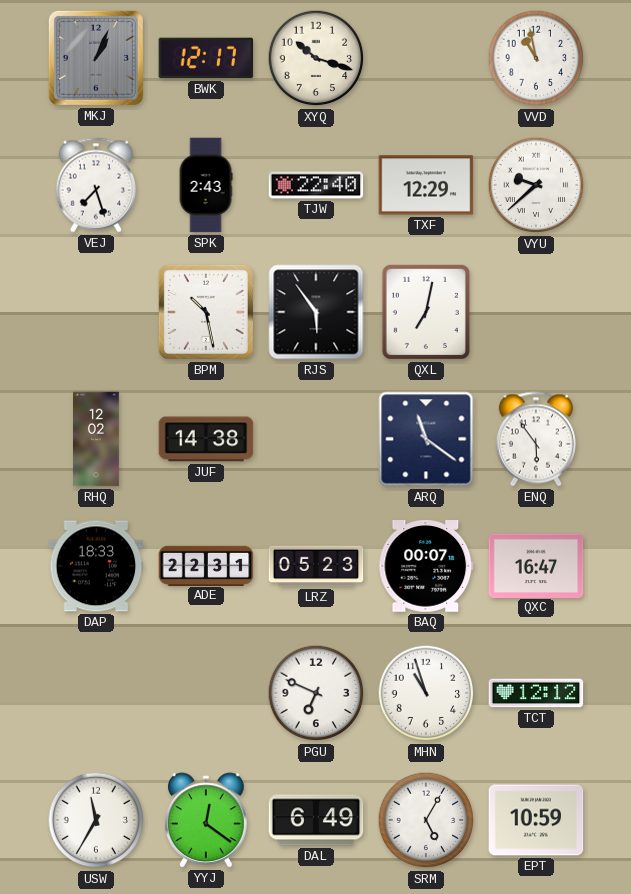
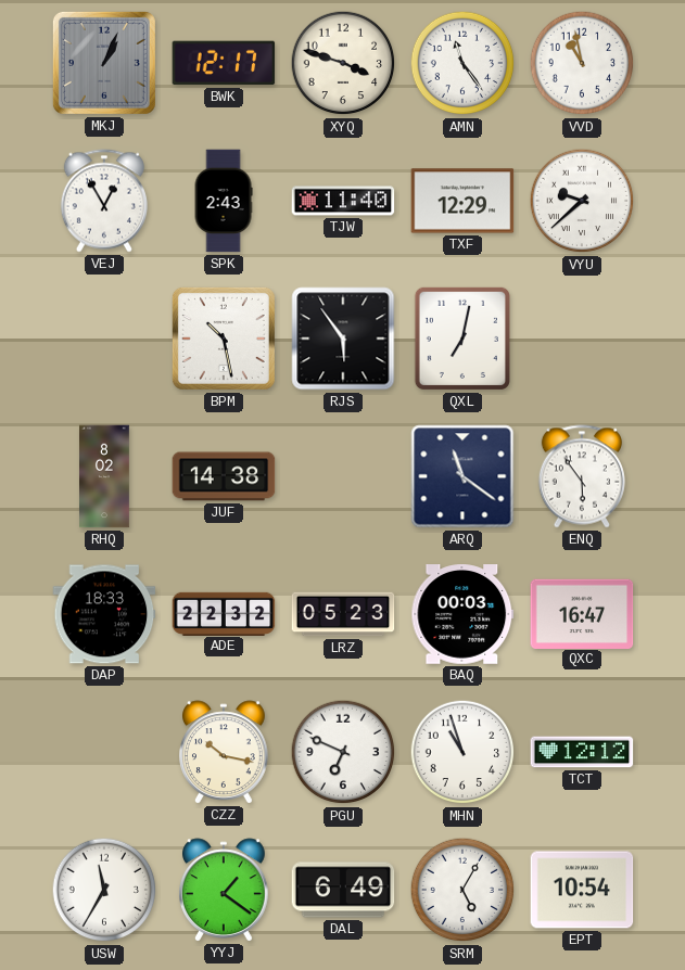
XYQ: 10:18 -> 3:48
AMN: none -> 11:24
VEJ: 7:27 -> 12:55
TJW: 22:40 -> 11:40
RHQ: 12:02 -> 8:02
ADE: 22:31 -> 22:32
BAQ: 00:07 -> 00:03
CZZ: none -> 10:17
YYJ: 12:21 -> 1:21
EPT: 10:59 -> 10:54
